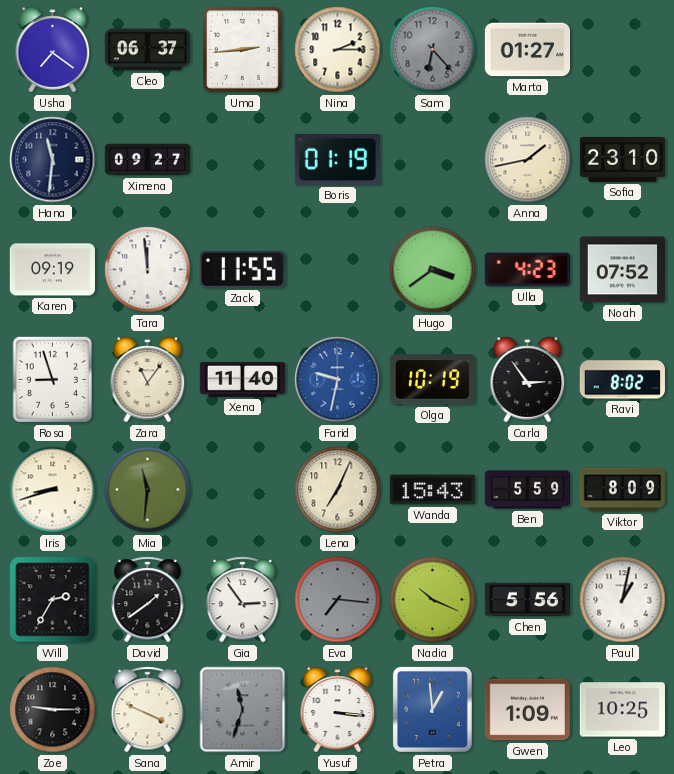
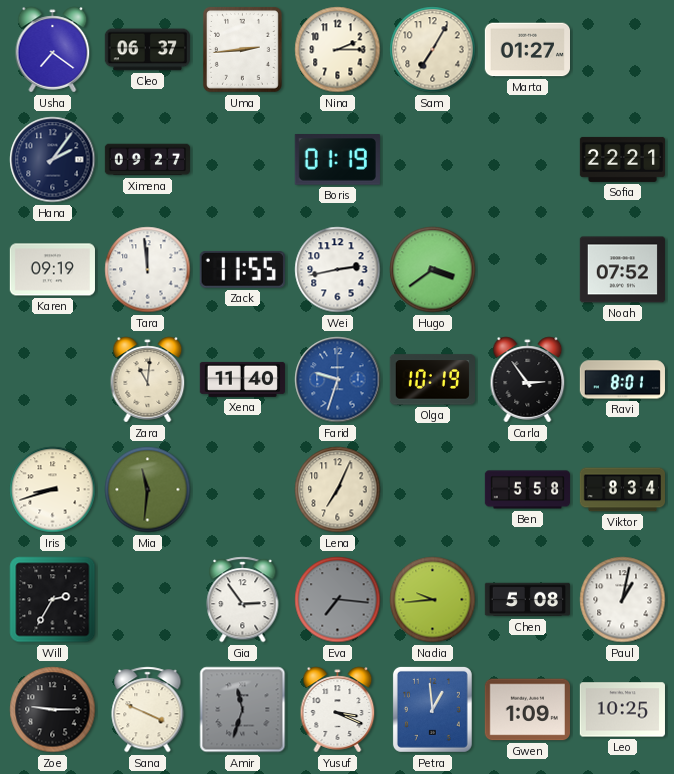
Sam: 6:23 -> 7:05
Sam dial: grey -> cream
Hana: 11:31 -> 2:06
Anna: 1:43 -> none
Sofia: 23:10 -> 22:21
Wei: none -> 2:43
Ulla: 4:23 -> none
Rosa: 8:57 -> none
Zara: 11:06 -> 11:01
Farid: 9:32 -> 9:33
Ravi: 8:02 -> 8:01
Wanda: 15:43 -> none
Ben: 5:59 -> 5:58
Viktor: 8:09 -> 8:34
David: 1:39 -> none
Nadia: 10:19 -> 9:44
Chen: 5:56 -> 5:08
Yusuf: 3:16 -> 3:19
